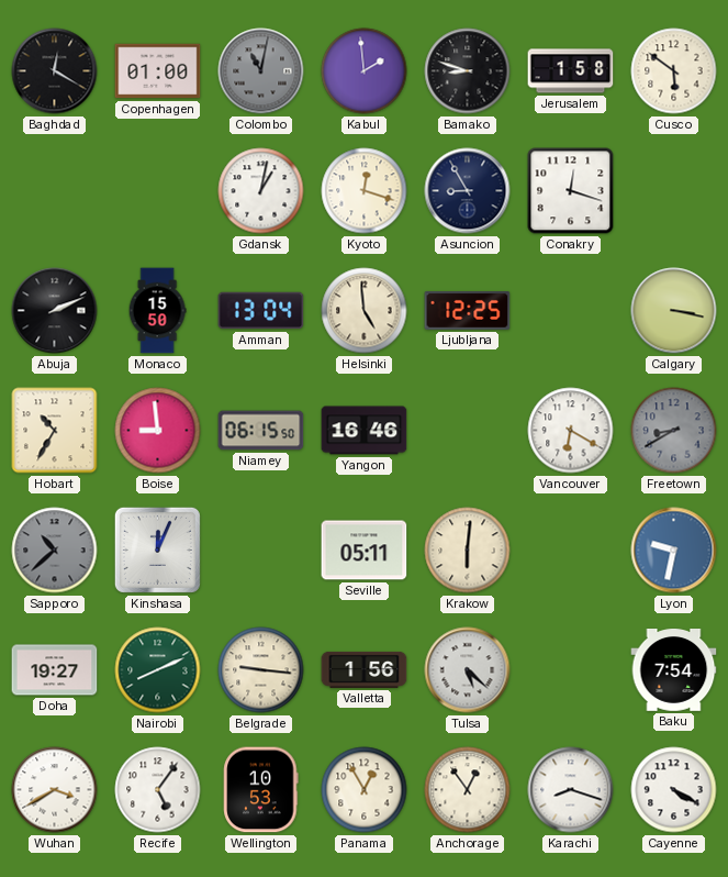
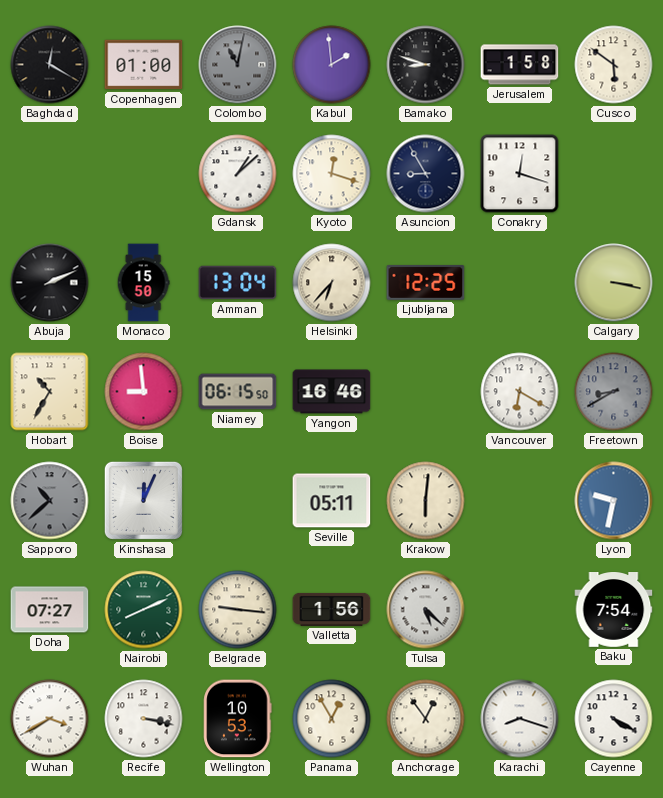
Gdansk: 1:02 -> 1:08
Helsinki: 4:59 -> 6:37
Doha: 19:27 -> 07:27
Recife: 5:06 -> 3:17
